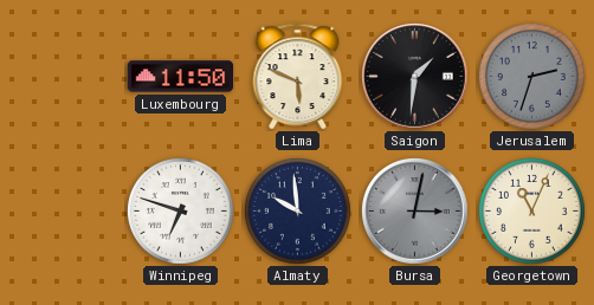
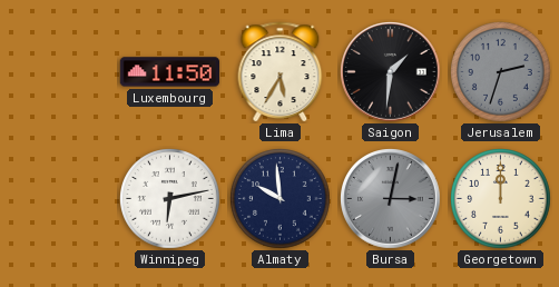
Lima: 5:49 -> 5:35
Winnipeg: 6:48 -> 6:13
Georgetown: 11:04 -> 12:00
